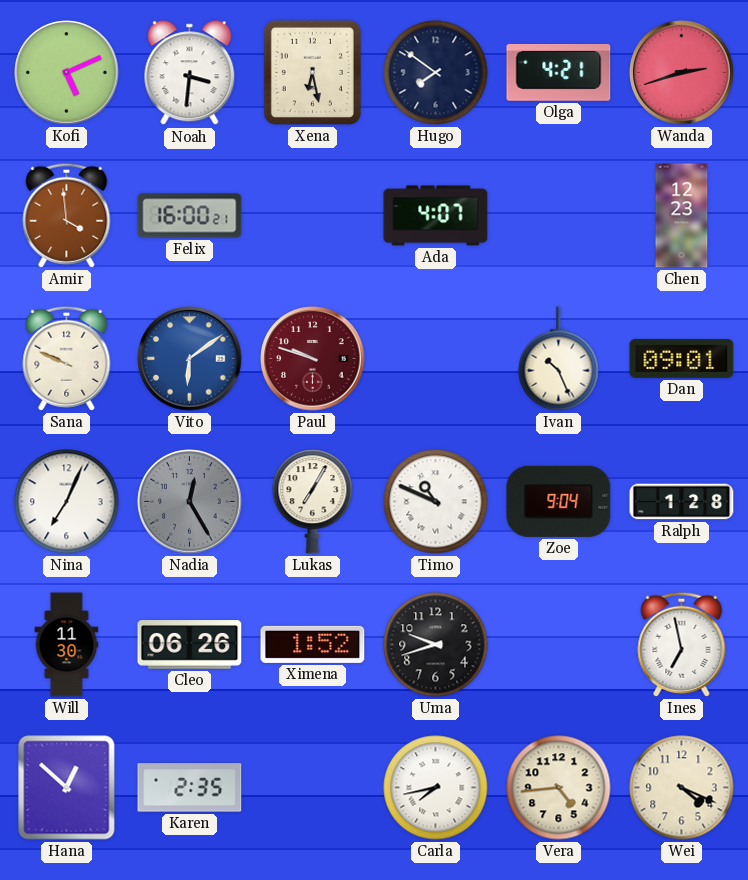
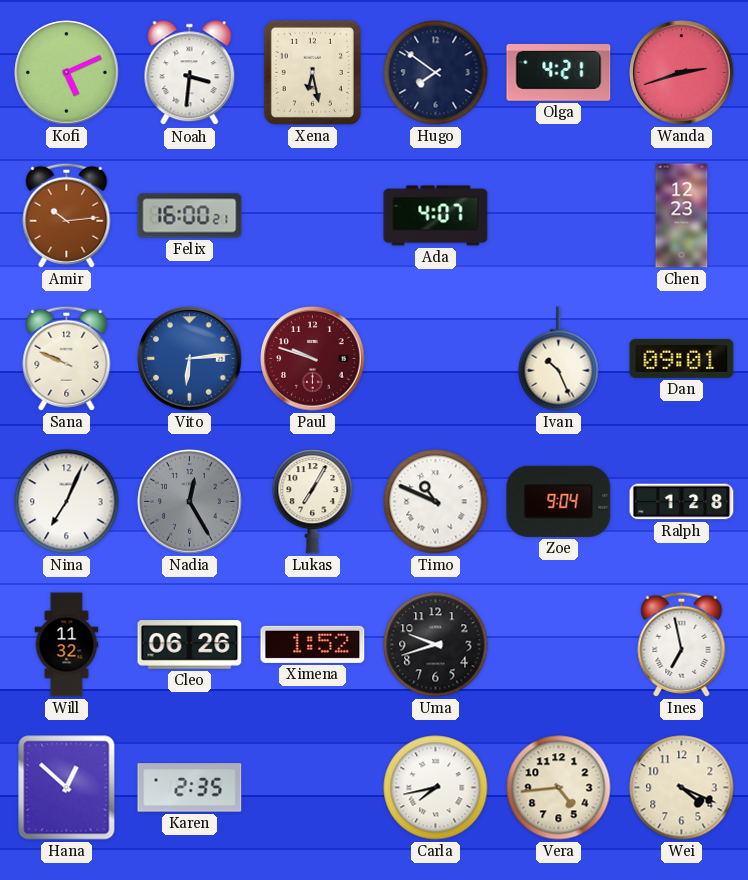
Amir: 3:59 -> 10:14
Vito: 6:09 -> 6:14
Will: 11:30 -> 11:32
